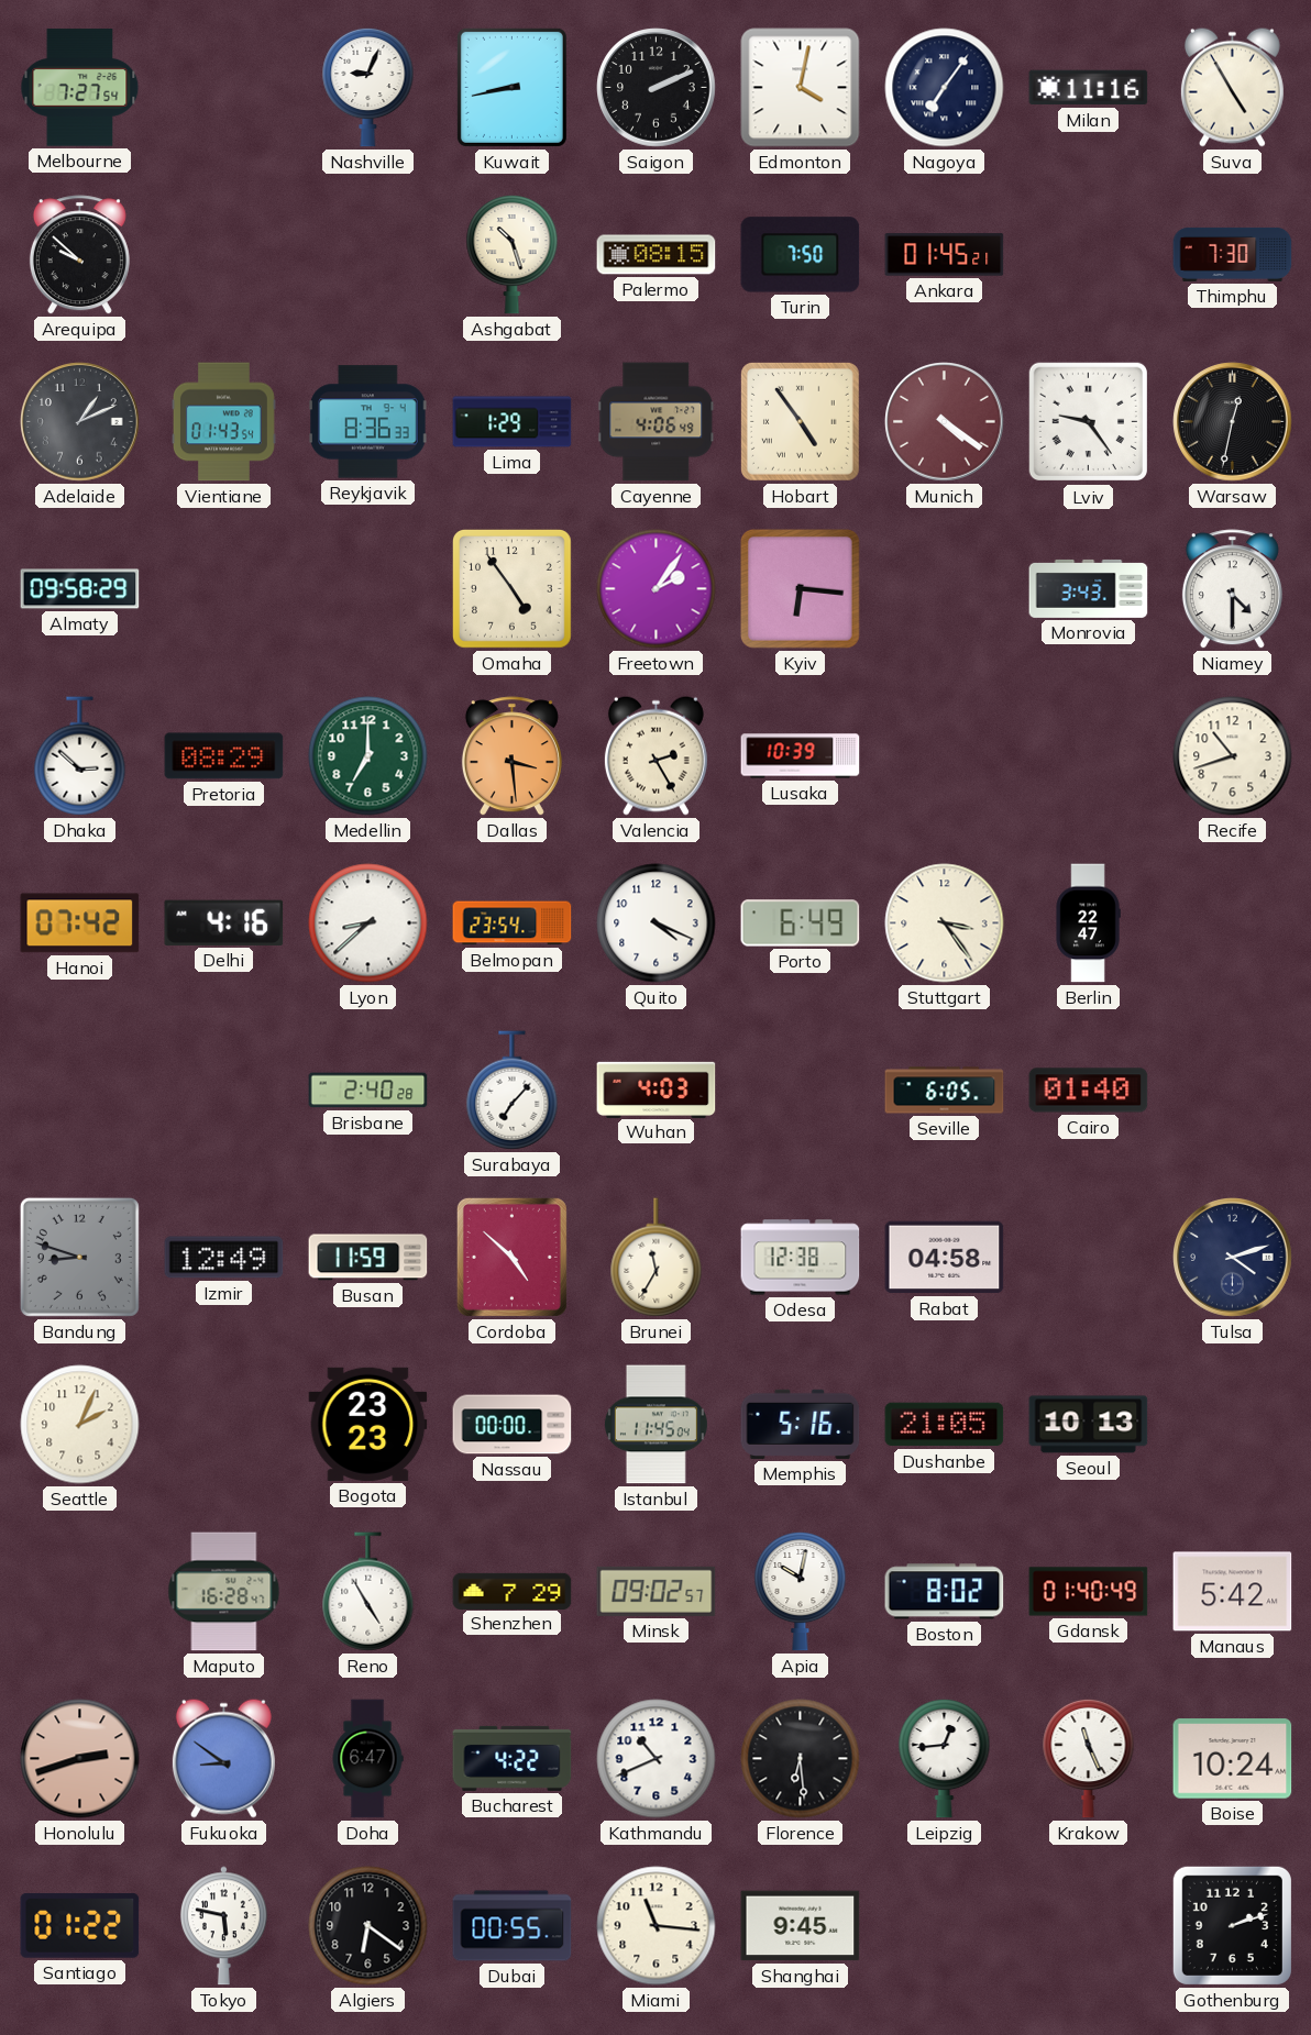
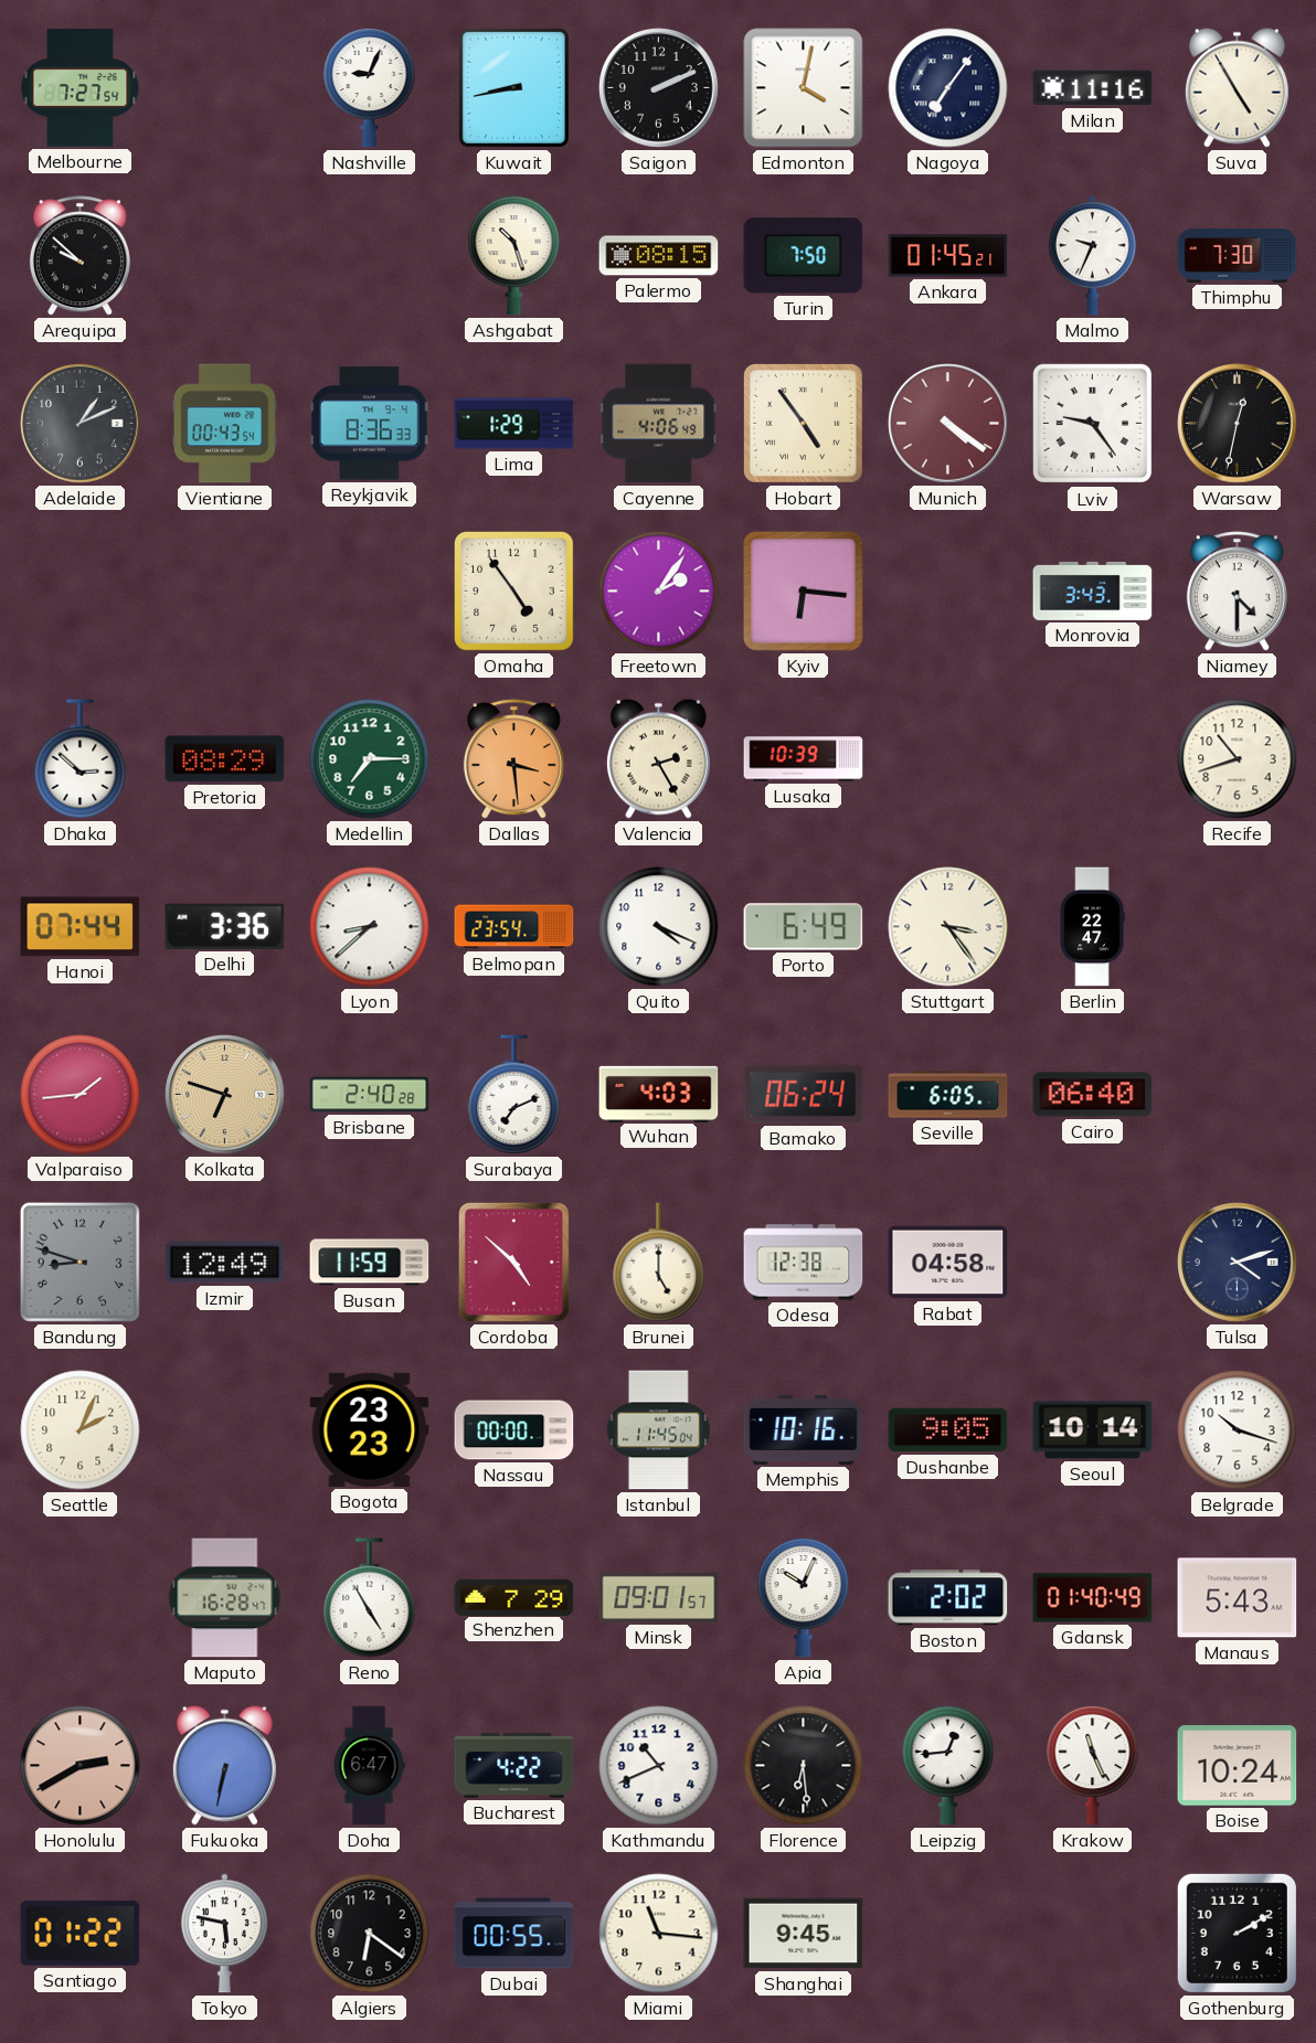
Malmo: none -> 9:34
Vientiane: 01:43 -> 00:43
Almaty: 09:58 -> none
Medellin: 7:00 -> 7:15
Hanoi: 07:42 -> 07:44
Delhi: 4:16 -> 3:36
Valparaiso: none -> 1:44
Kolkata: none -> 6:48
Surabaya: 7:07 -> 7:11
Bamako: none -> 06:24
Cairo: 01:40 -> 06:40
Brunei: 11:35 -> 5:00
Memphis: 5:16 -> 10:16
Dushanbe: 21:05 -> 9:05
Seoul: 10:13 -> 10:14
Belgrade: none -> 10:18
Minsk: 09:02 -> 09:01
Apia: 10:02 -> 10:04
Boston: 8:02 -> 2:02
Manaus: 5:42 -> 5:43
Honolulu: 2:42 -> 2:40
Fukuoka: 8:51 -> 6:32
Gothenburg: 2:12 -> 2:10
